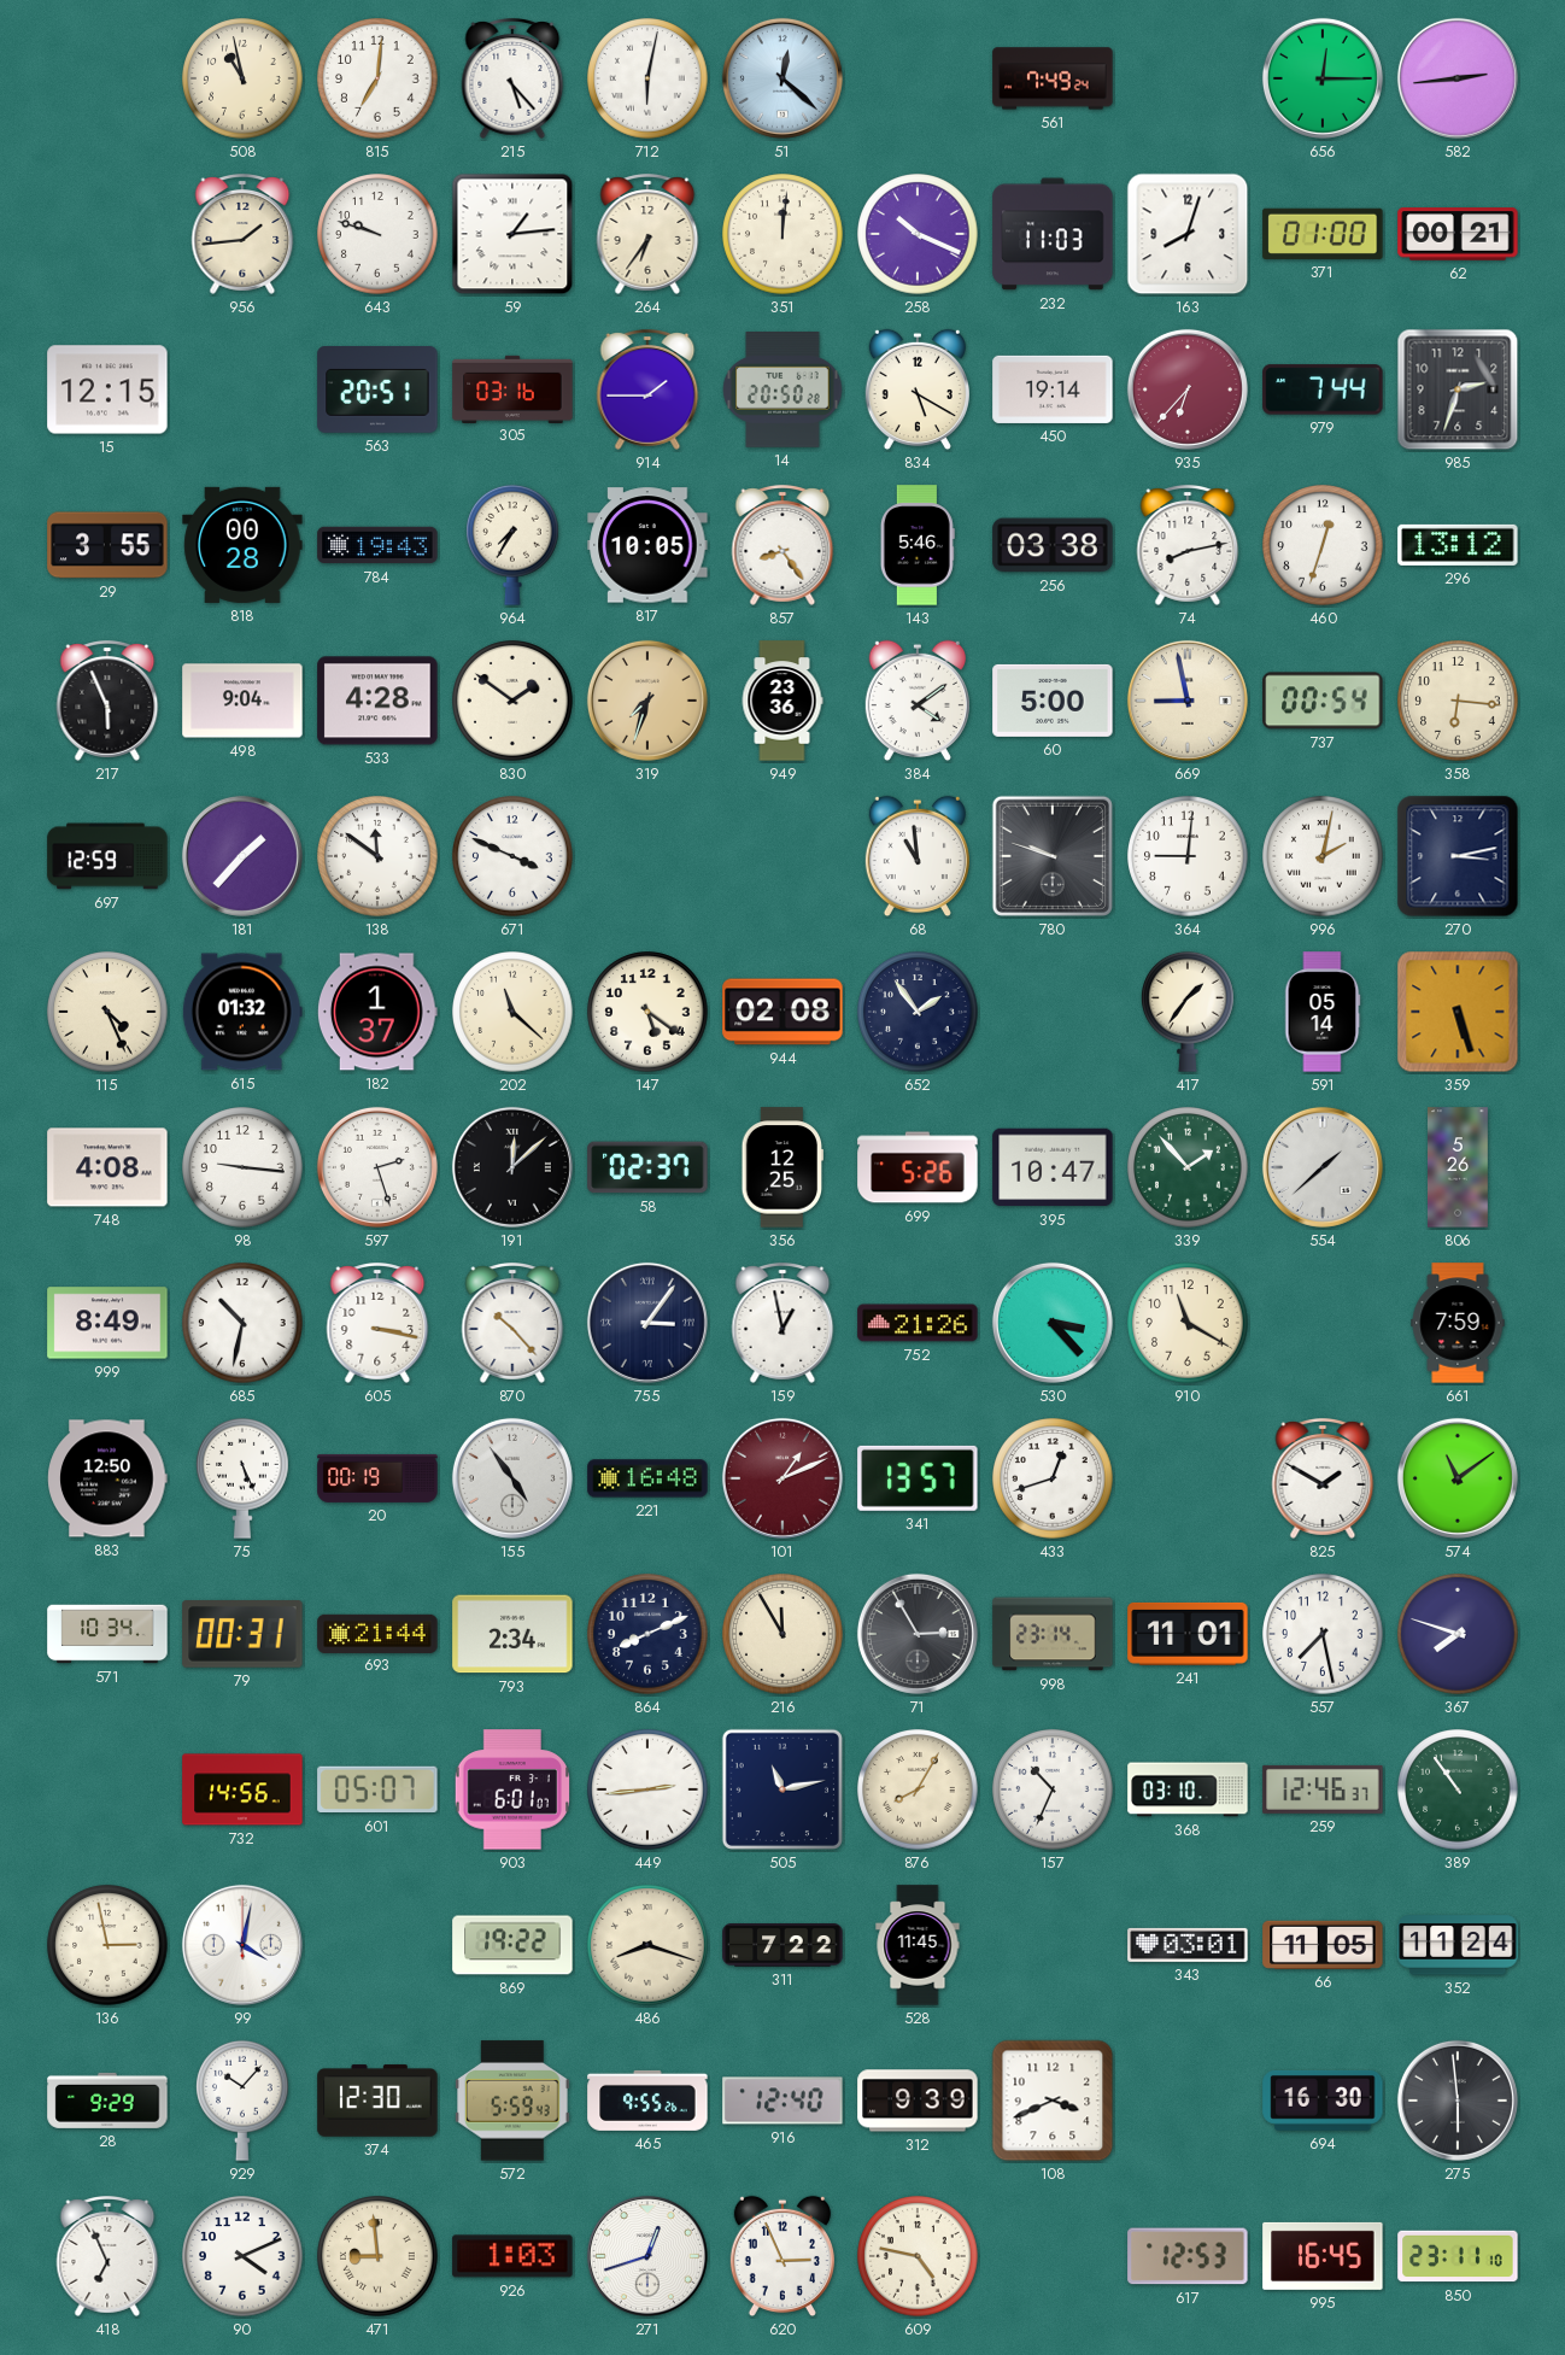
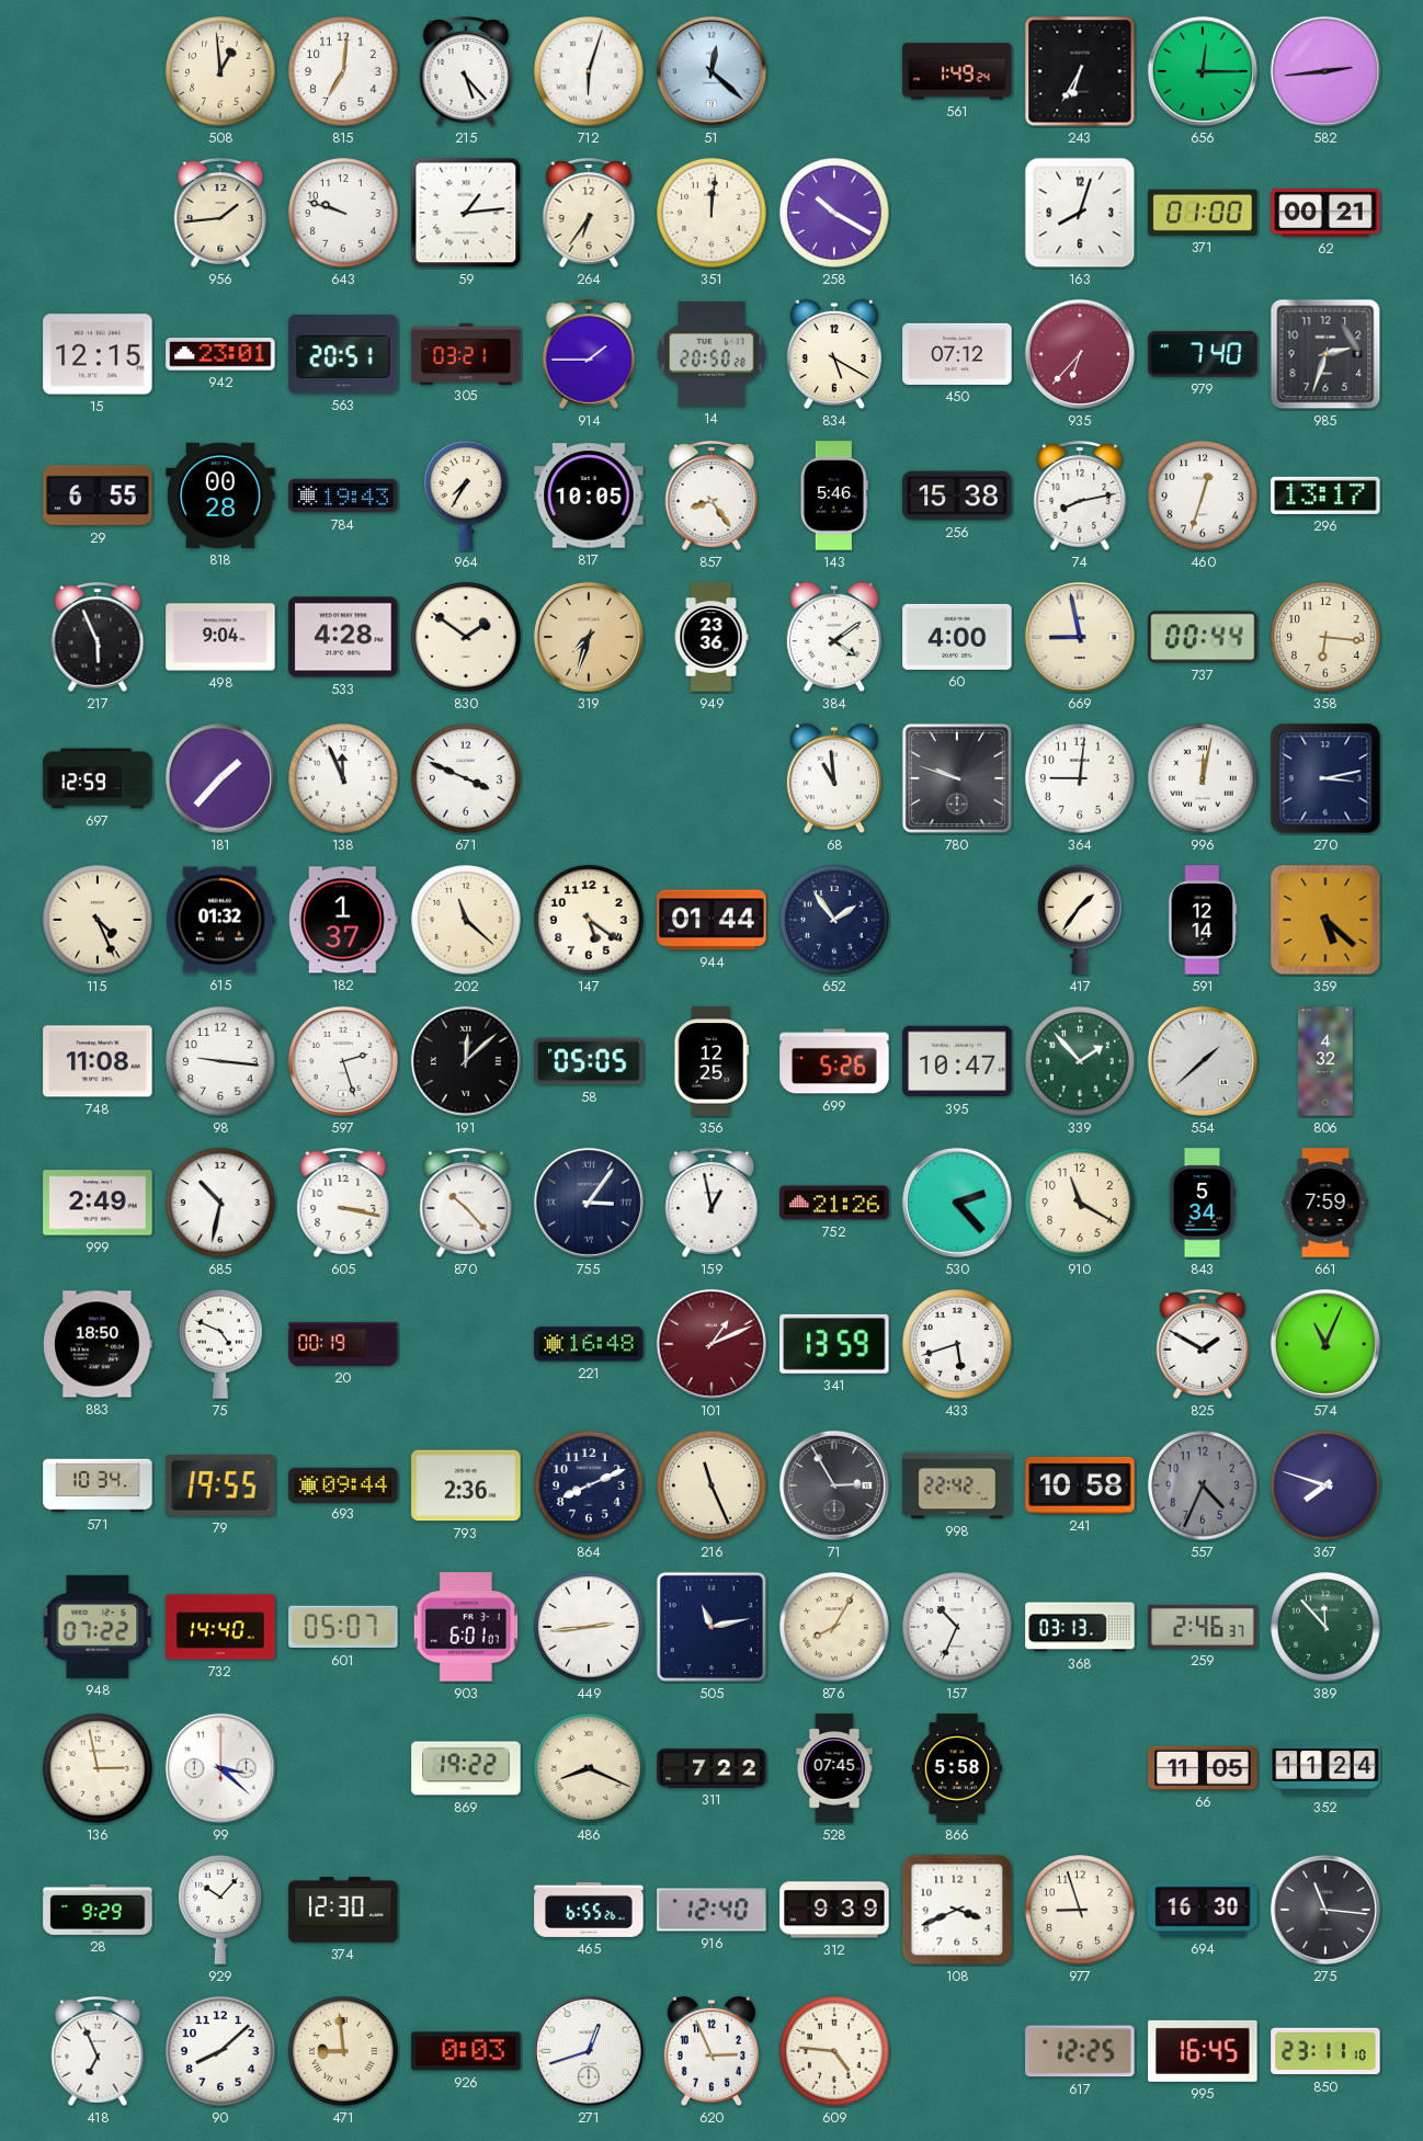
508: 10:58 -> 12:59
712: 6:02 -> 6:03
561: 7:49 -> 1:49
243: none -> 6:35
258: 10:19 -> 10:20
232: 11:03 -> none
942: none -> 23:01
305: 03:16 -> 03:21
450: 19:14 -> 07:12
979: 7:44 -> 7:40
29: 3:55 -> 6:55
256: 03:38 -> 15:38
296: 13:12 -> 13:17
60: 5:00 -> 4:00
737: 00:54 -> 00:44
138: 11:51 -> 11:56
996: 2:02 -> 12:02
944: 02:08 -> 01:44
591: 05:14 -> 12:14
359: 5:27 -> 5:22
748: 4:08 -> 11:08
58: 02:37 -> 05:05
806: 5:26 -> 4:32
999: 8:49 -> 2:49
530: 3:23 -> 2:23
843: none -> 5:34
883: 12:50 -> 18:50
75: 5:26 -> 4:49
155: 4:54 -> none
341: 13:57 -> 13:59
433: 12:42 -> 5:42
574: 11:09 -> 11:04
79: 00:31 -> 19:55
693: 21:44 -> 09:44
793: 2:34 -> 2:36
216: 11:55 -> 11:26
998: 23:14 -> 22:42
241: 11:01 -> 10:58
557: 7:28 -> 4:34
557 dial: white -> grey
948: none -> 07:22
732: 14:56 -> 14:40
368: 03:10 -> 03:13
259: 12:46 -> 2:46
389: 10:54 -> 11:53
99: 4:02 -> 3:22
486: 8:18 -> 8:19
528: 11:45 -> 07:45
866: none -> 5:58
343: 03:01 -> none
572: 5:59 -> none
465: 9:55 -> 6:55
977: none -> 8:57
275: 5:59 -> 11:16
90: 4:11 -> 8:08
926: 1:03 -> 0:03
609: 4:47 -> 4:46
617: 12:53 -> 12:25
